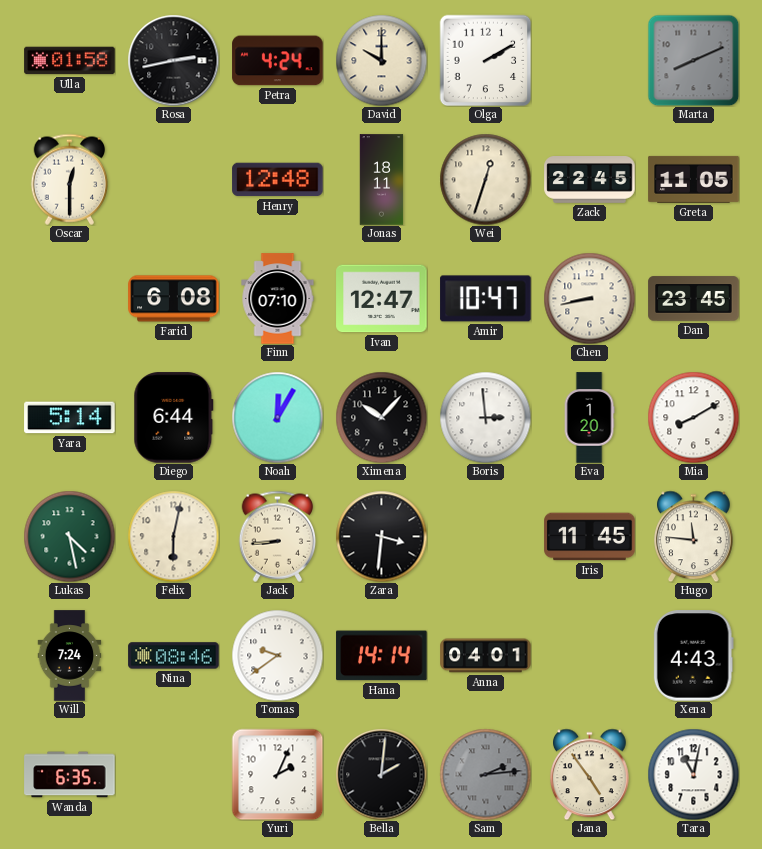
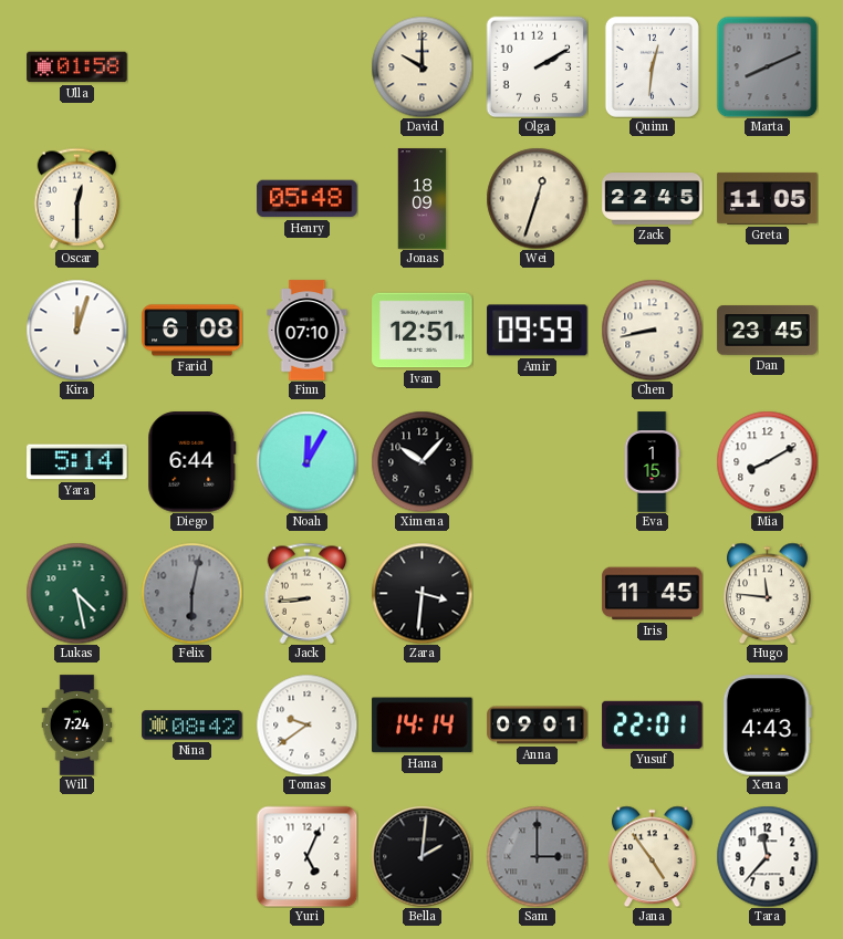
Rosa: 2:43 -> none
Petra: 4:24 -> none
Quinn: none -> 12:31
Henry: 12:48 -> 05:48
Jonas: 18:11 -> 18:09
Kira: none -> 12:03
Ivan: 12:47 -> 12:51
Amir: 10:47 -> 09:59
Boris: 2:59 -> none
Eva: 1:20 -> 1:15
Felix dial: cream -> grey
Nina: 08:46 -> 08:42
Anna: 04:01 -> 09:01
Yusuf: none -> 22:01
Wanda: 6:35 -> none
Yuri: 2:04 -> 5:04
Sam: 2:14 -> 3:00
Tara: 11:02 -> 11:37
